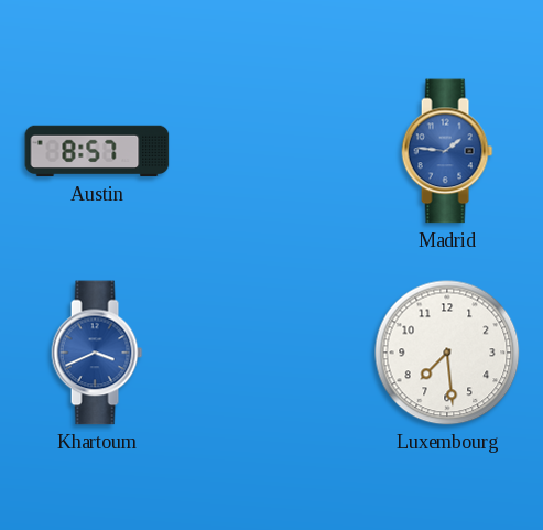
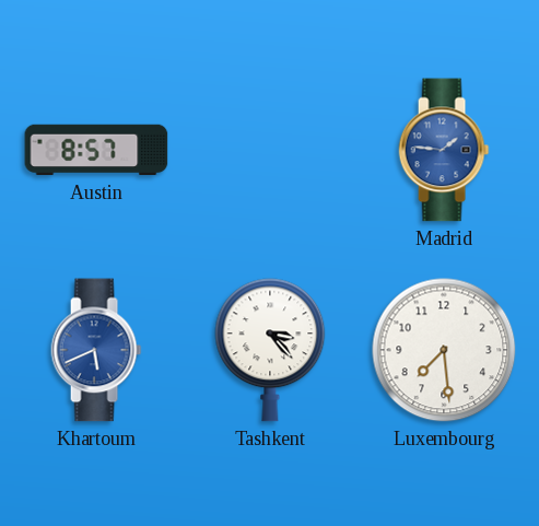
Khartoum: 3:41 -> 5:41
Tashkent: none -> 3:23
